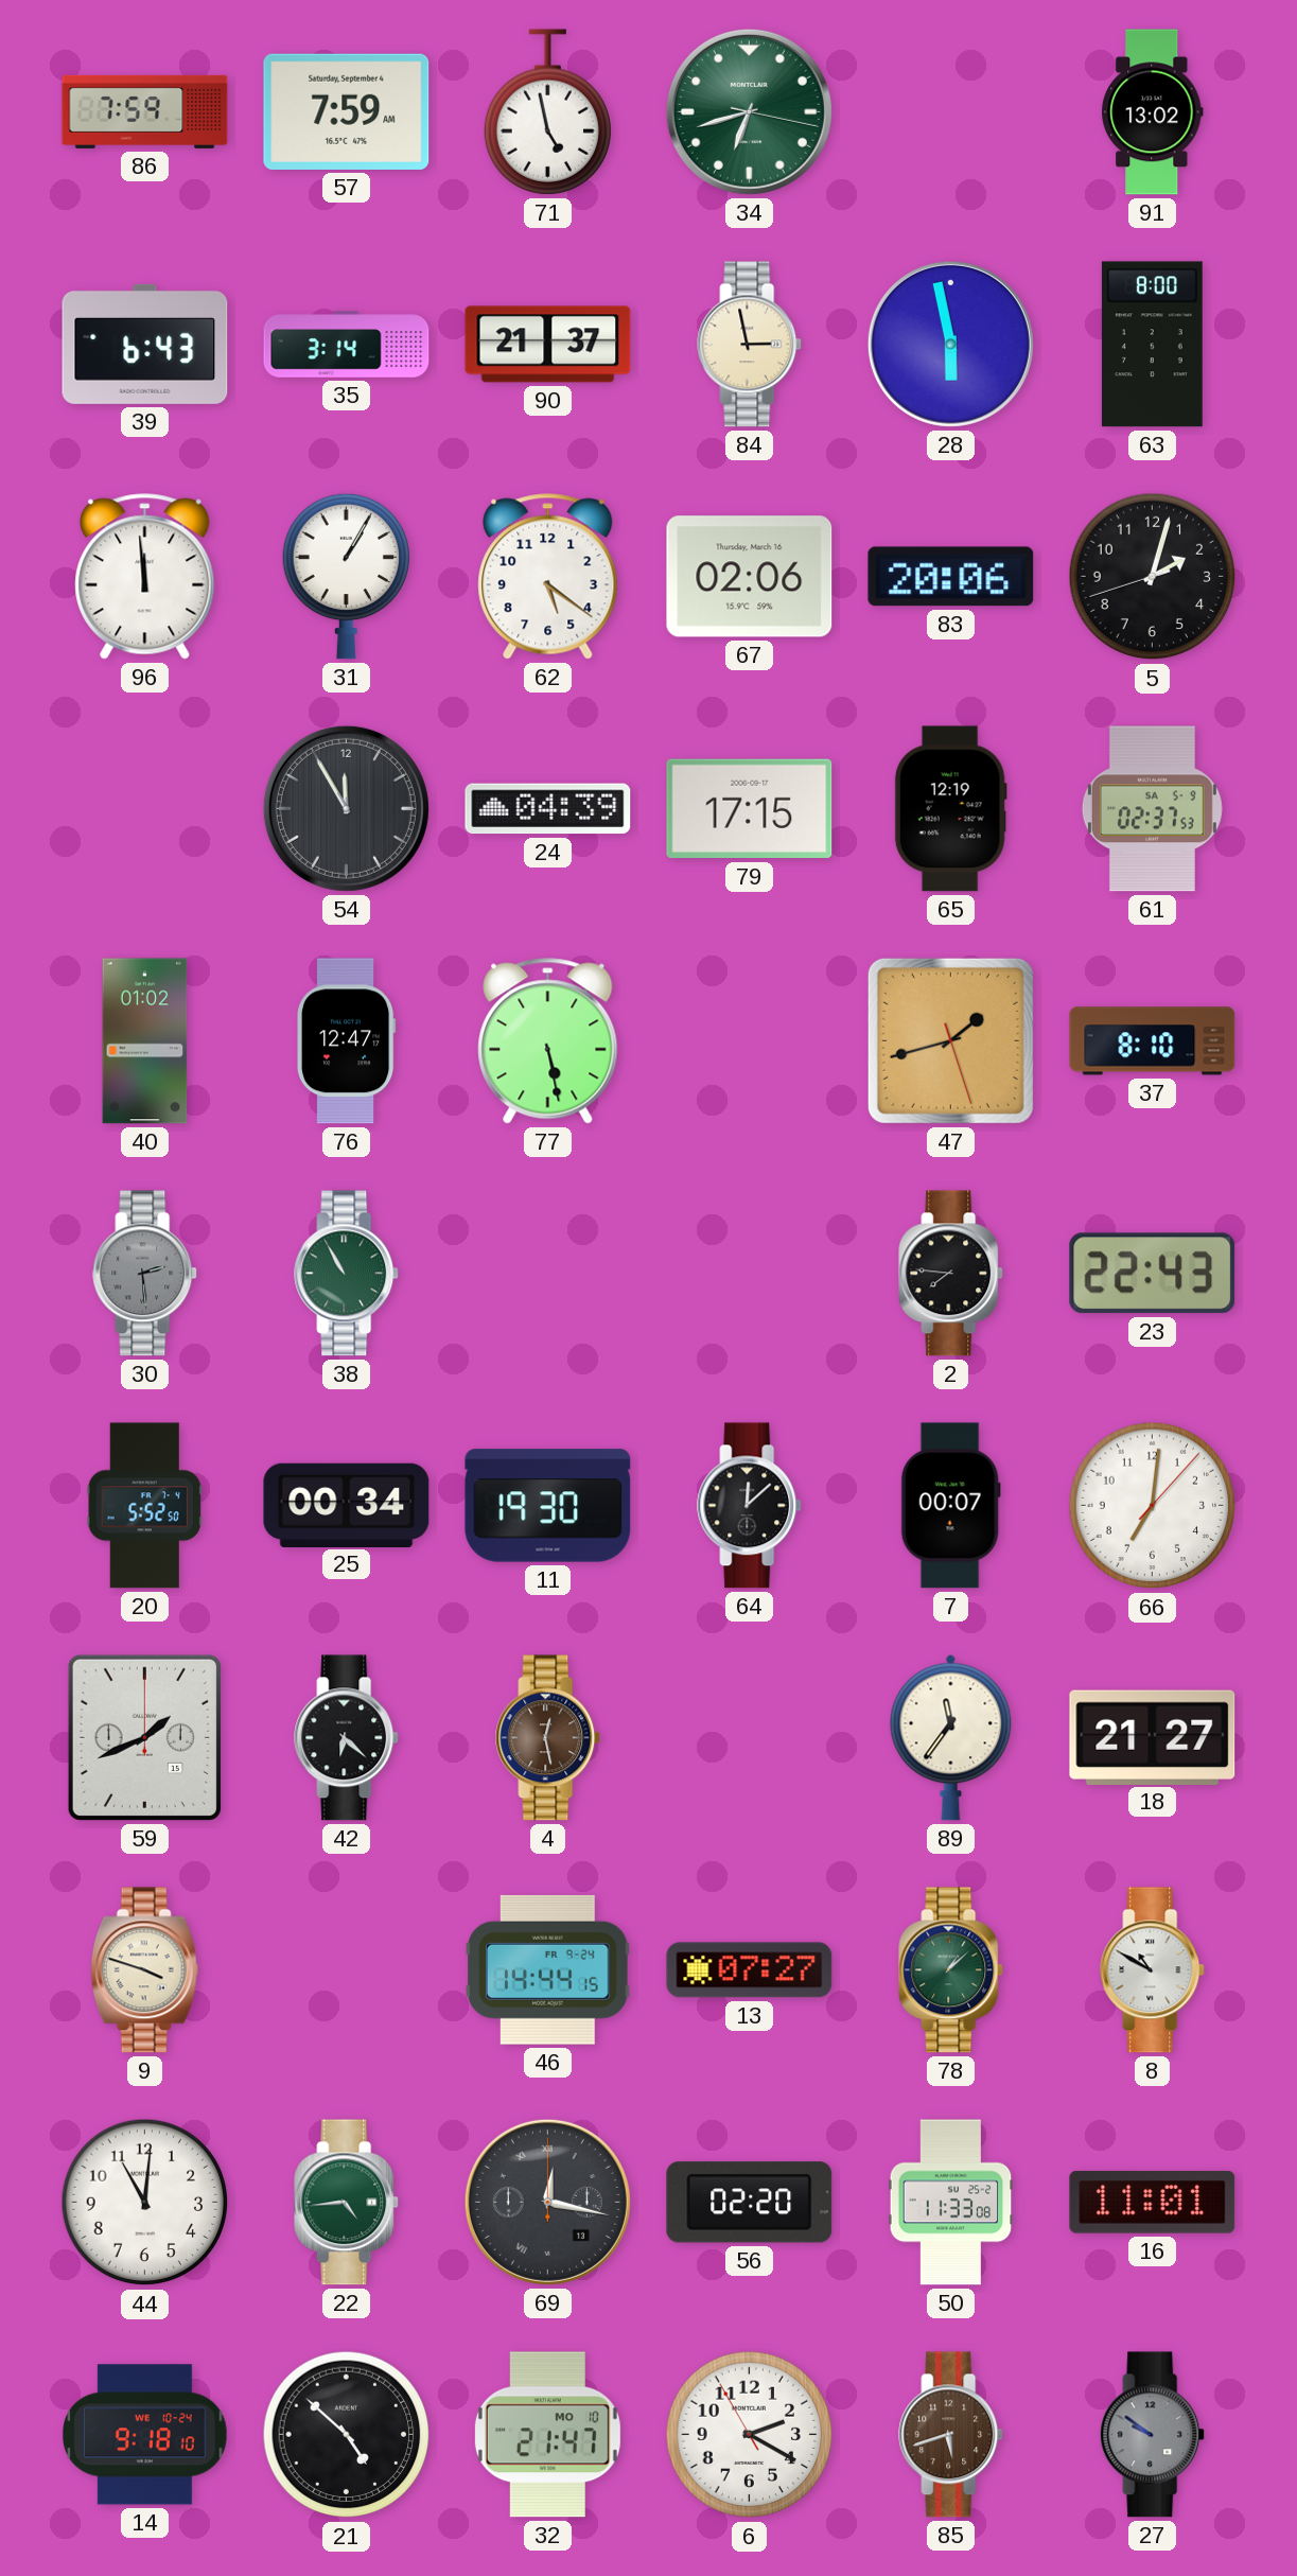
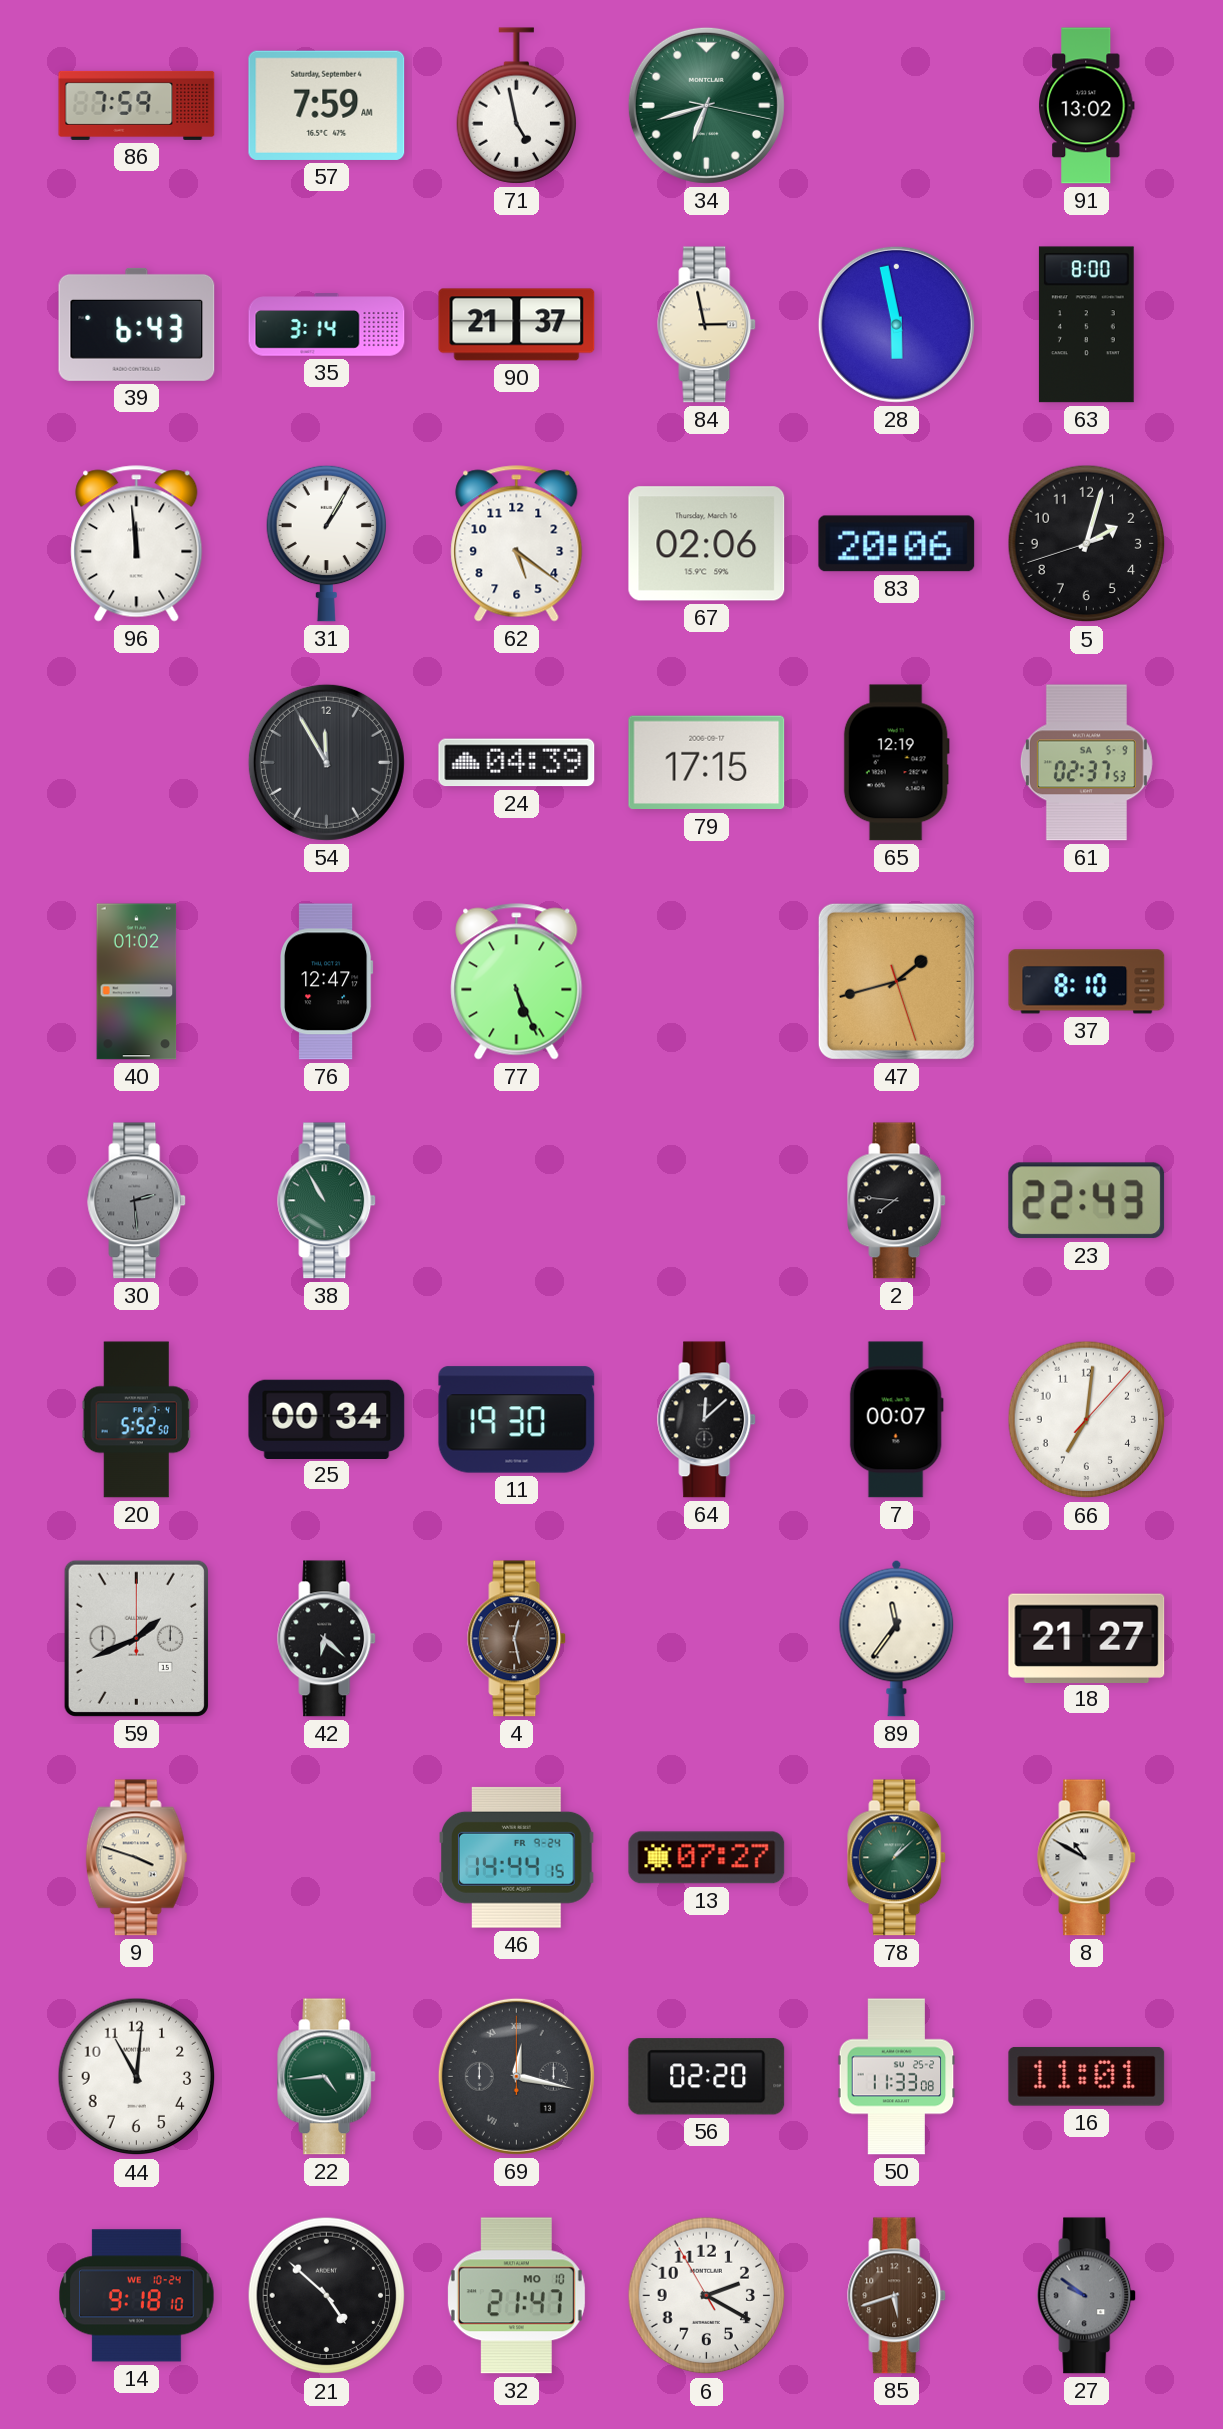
77: 5:28 -> 5:26
